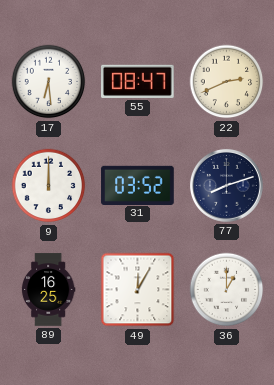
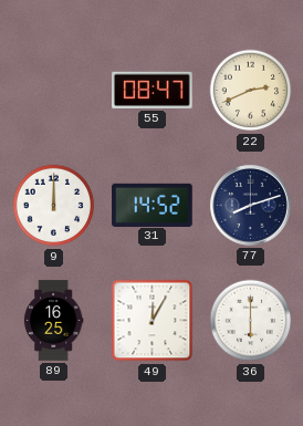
17: 6:29 -> none
31: 03:52 -> 14:52
36: 1:00 -> 6:00
